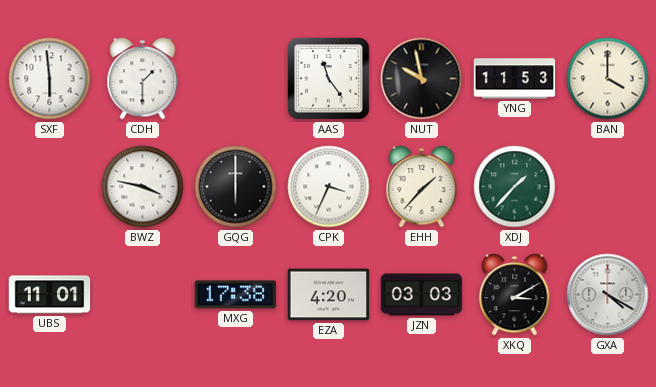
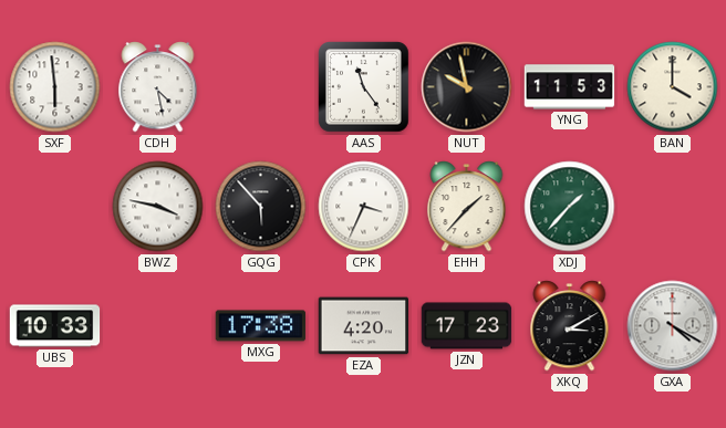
CDH: 1:30 -> 4:28
GQG: 6:00 -> 5:53
UBS: 11:01 -> 10:33
JZN: 03:03 -> 17:23
